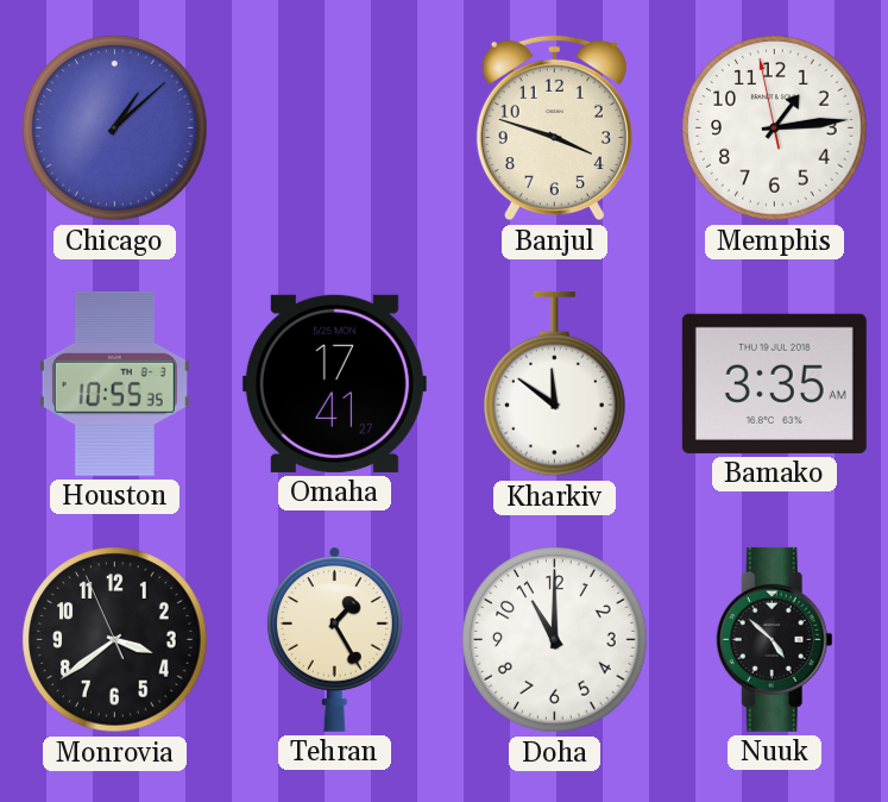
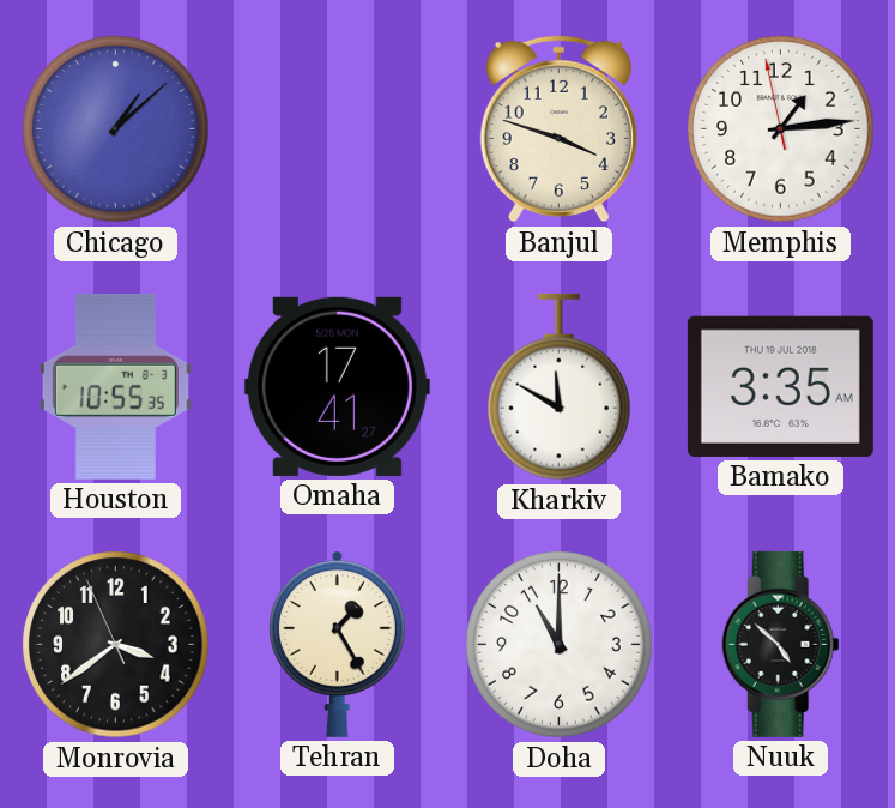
Kharkiv: 11:51 -> 11:50
